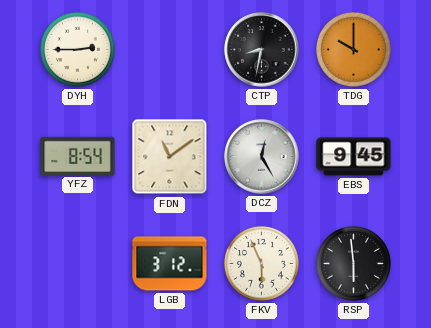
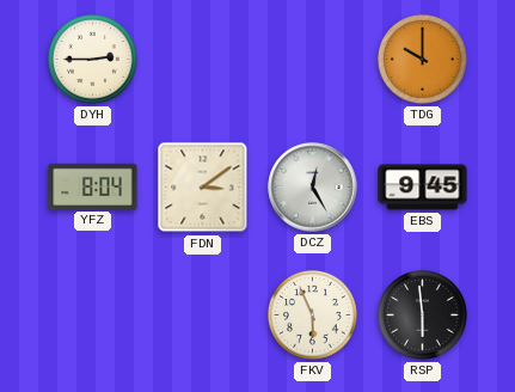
CTP: 8:32 -> none
YFZ: 8:54 -> 8:04
FDN: 11:09 -> 3:09
LGB: 3:12 -> none
